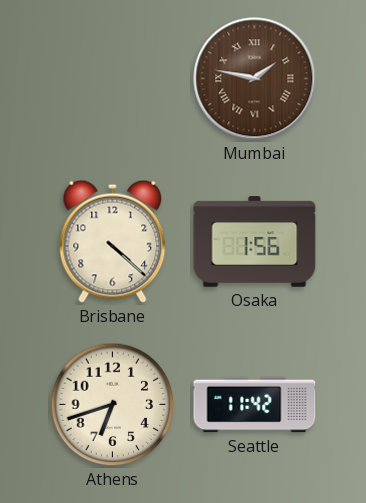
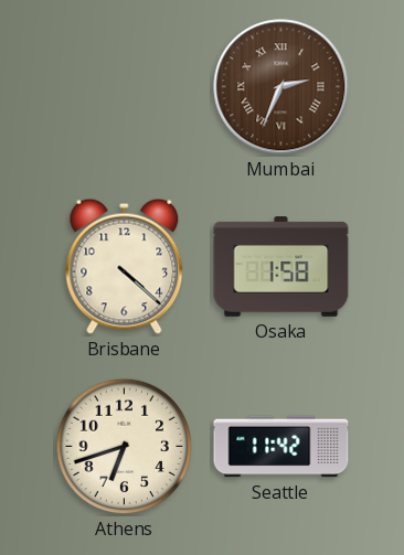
Mumbai: 1:47 -> 2:34
Osaka: 1:56 -> 1:58
